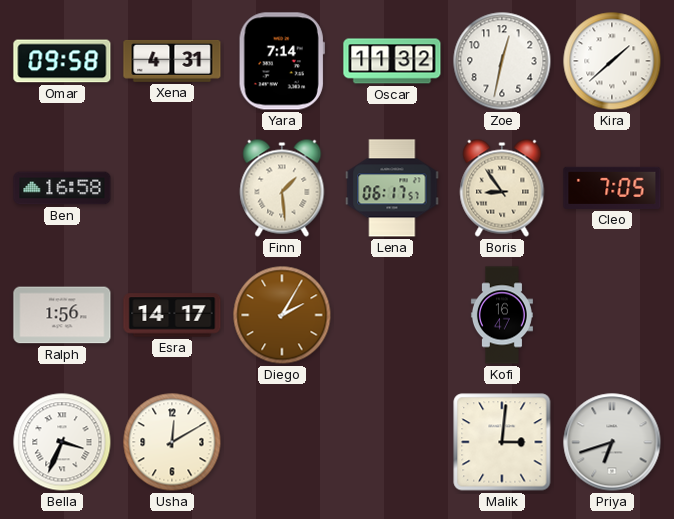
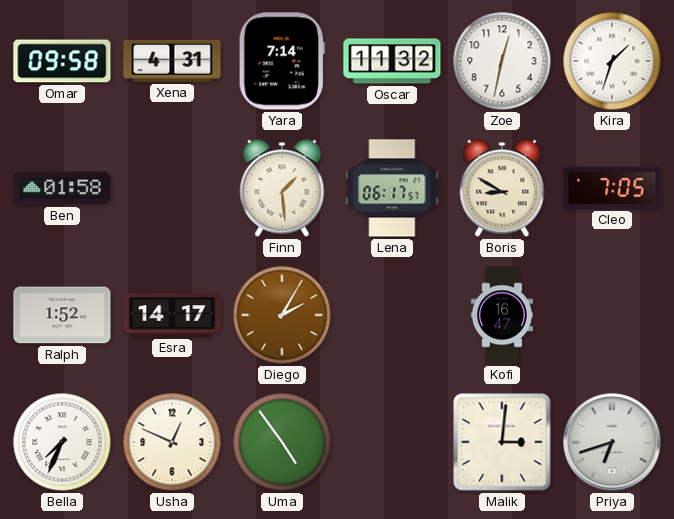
Kira: 1:38 -> 1:33
Ben: 16:58 -> 01:58
Boris: 8:54 -> 8:50
Ralph: 1:56 -> 1:52
Bella: 3:34 -> 7:34
Usha: 12:10 -> 12:49
Uma: none -> 4:54
